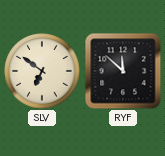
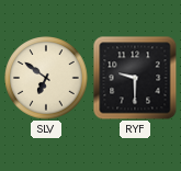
RYF: 11:52 -> 9:30
